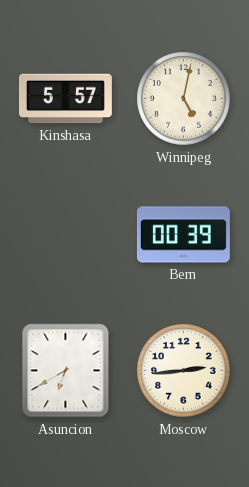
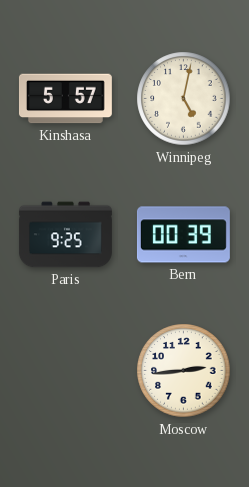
Paris: none -> 9:25
Asuncion: 6:40 -> none
